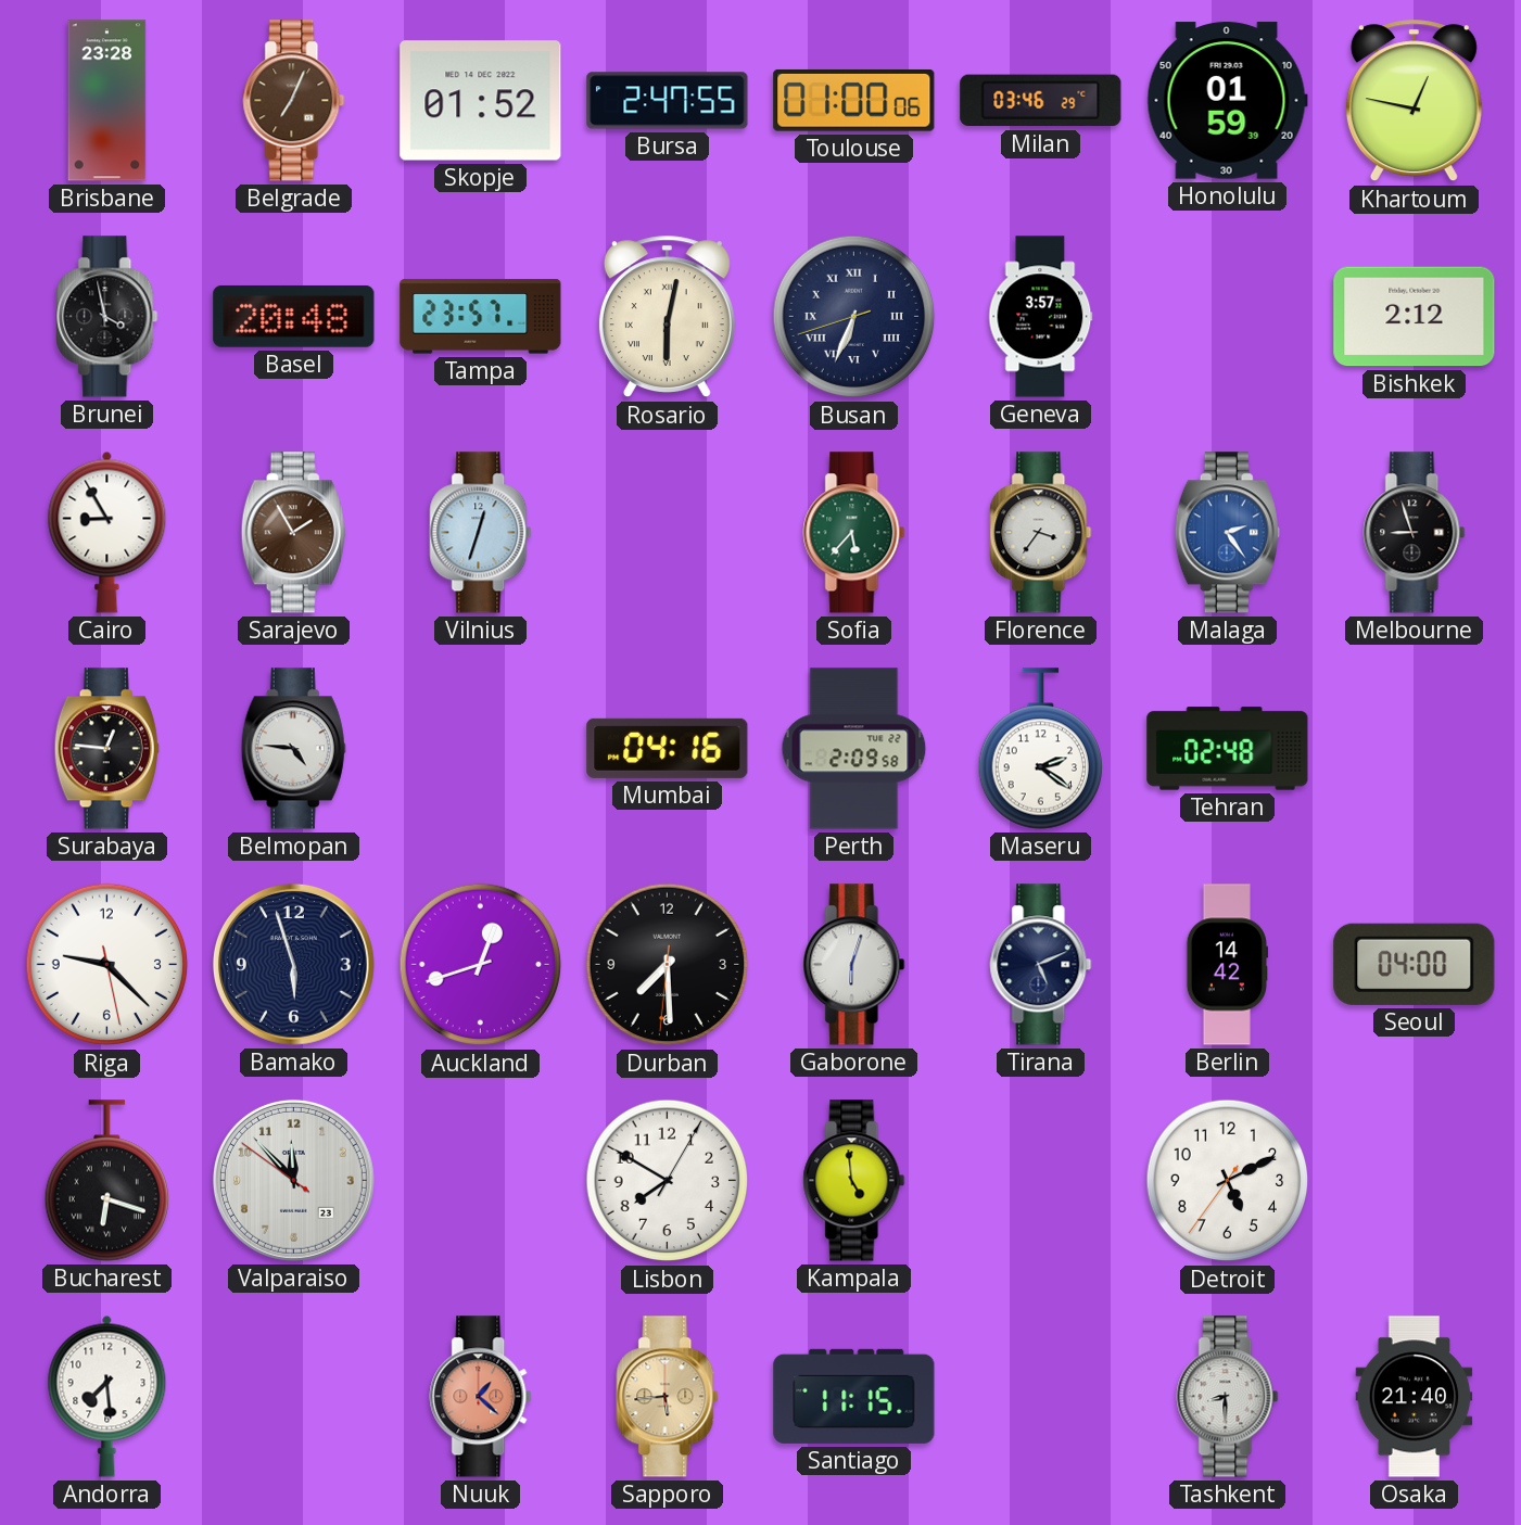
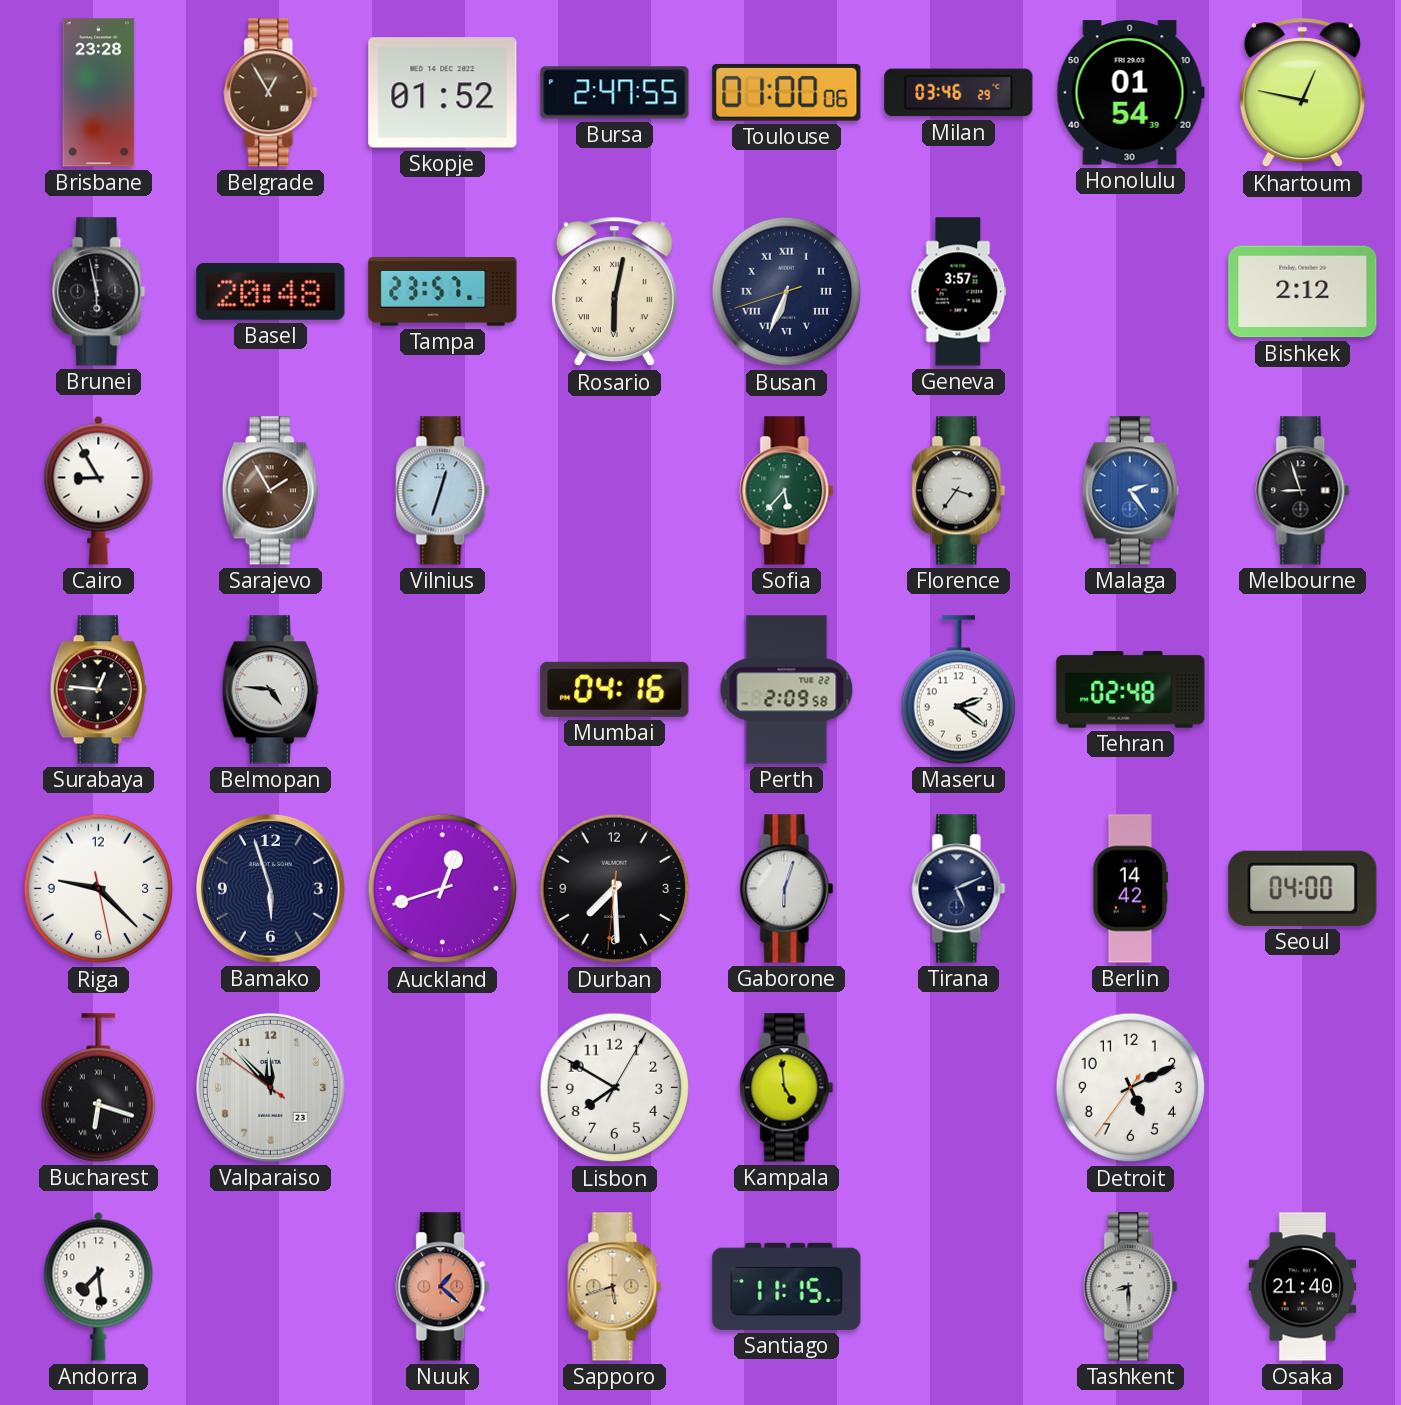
Belgrade: 7:04 -> 12:55
Honolulu: 01:59 -> 01:54
Brunei: 3:58 -> 5:58
Sapporo: 5:44 -> 5:42
